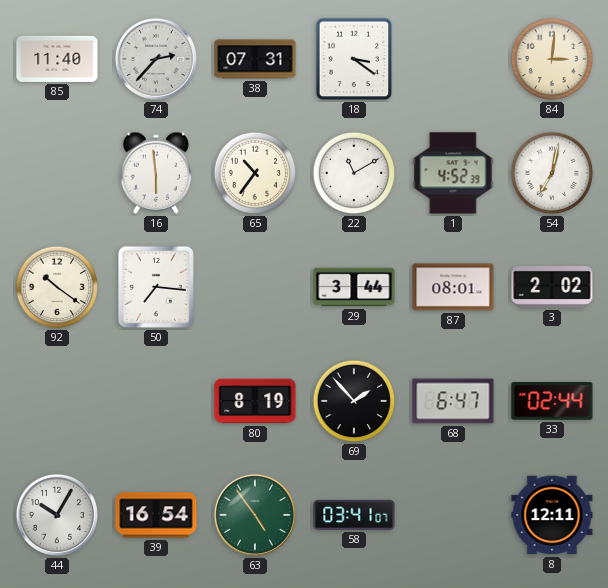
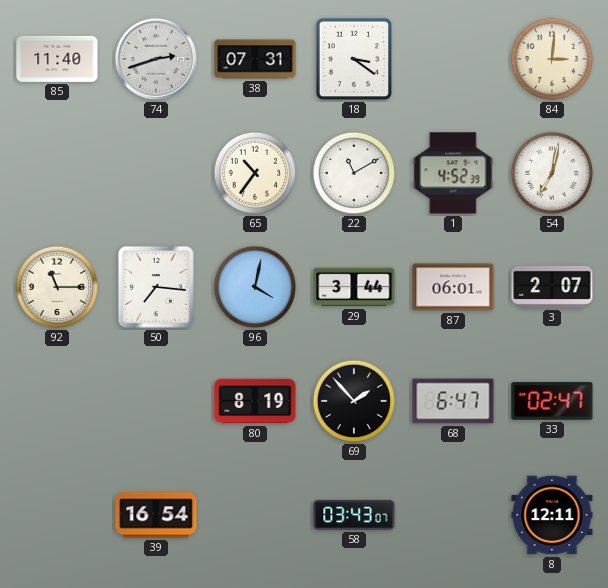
74: 2:37 -> 2:42
16: 5:59 -> none
92: 10:21 -> 11:15
96: none -> 4:02
87: 08:01 -> 06:01
3: 2:02 -> 2:07
33: 02:44 -> 02:47
44: 10:05 -> none
63: 4:54 -> none
58: 03:41 -> 03:43
